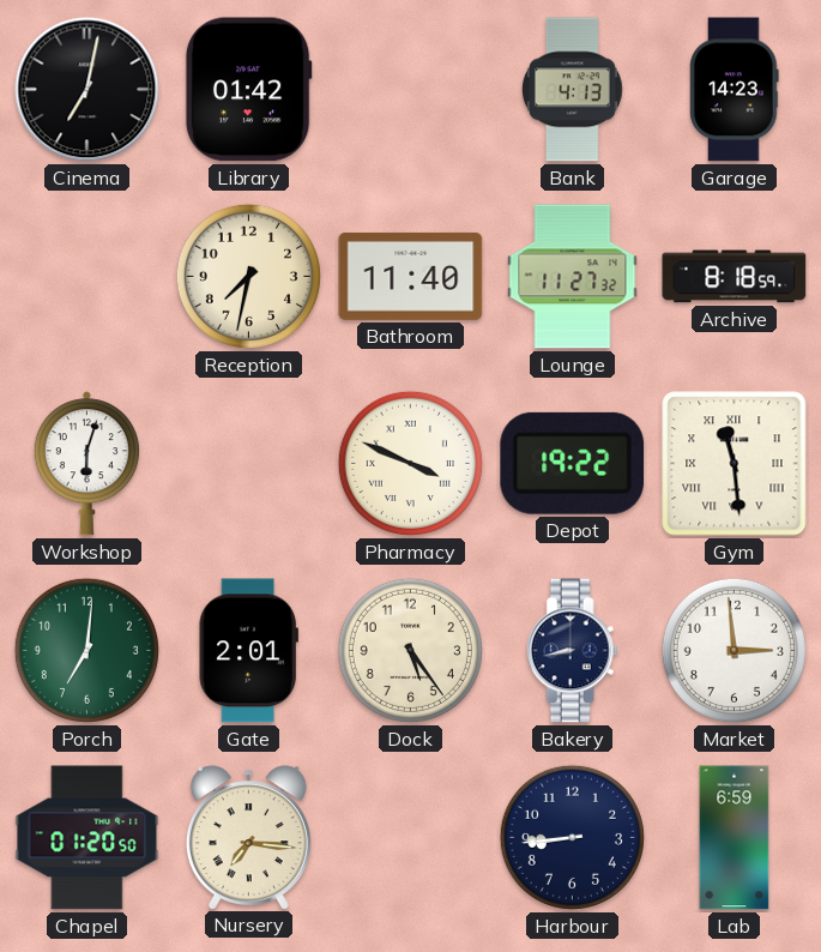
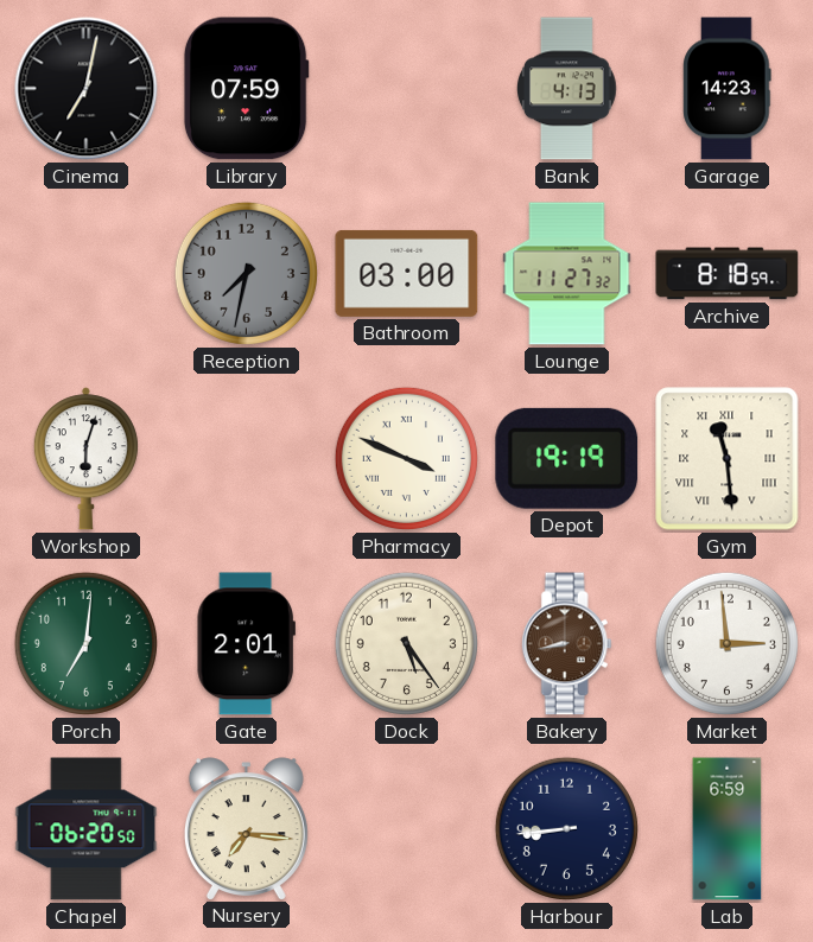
Library: 01:42 -> 07:59
Reception dial: cream -> grey
Bathroom: 11:40 -> 03:00
Depot: 19:22 -> 19:19
Bakery dial: navy -> brown
Chapel: 01:20 -> 06:20
